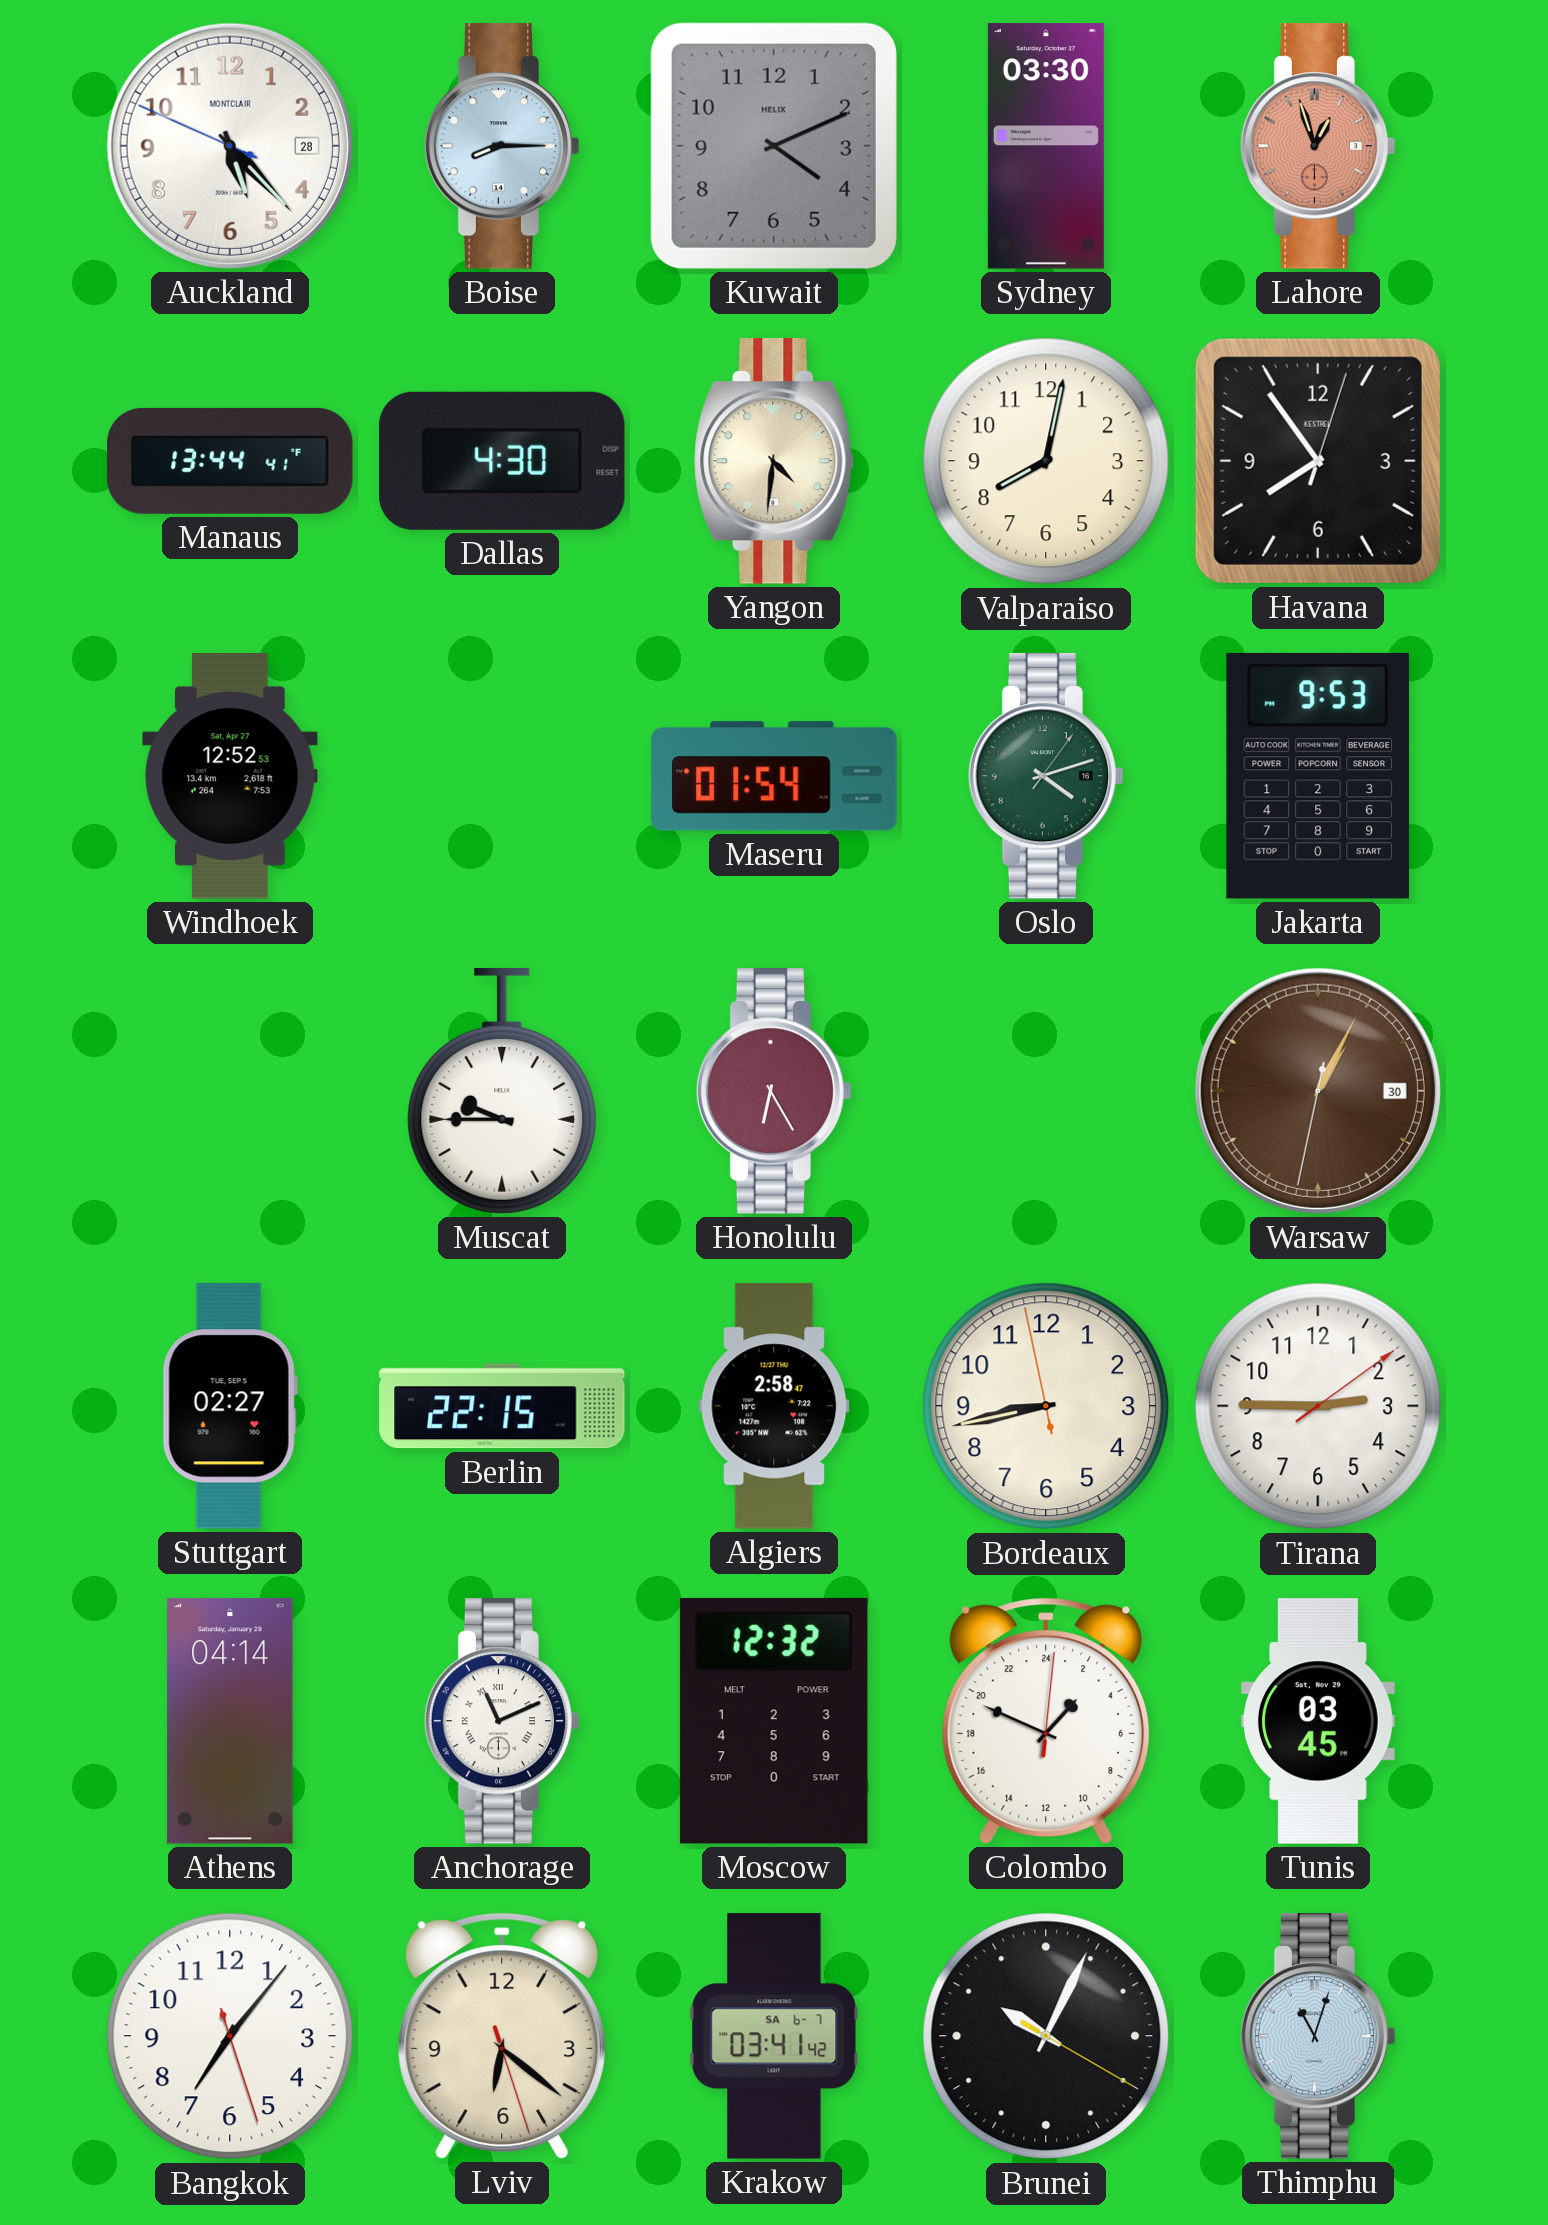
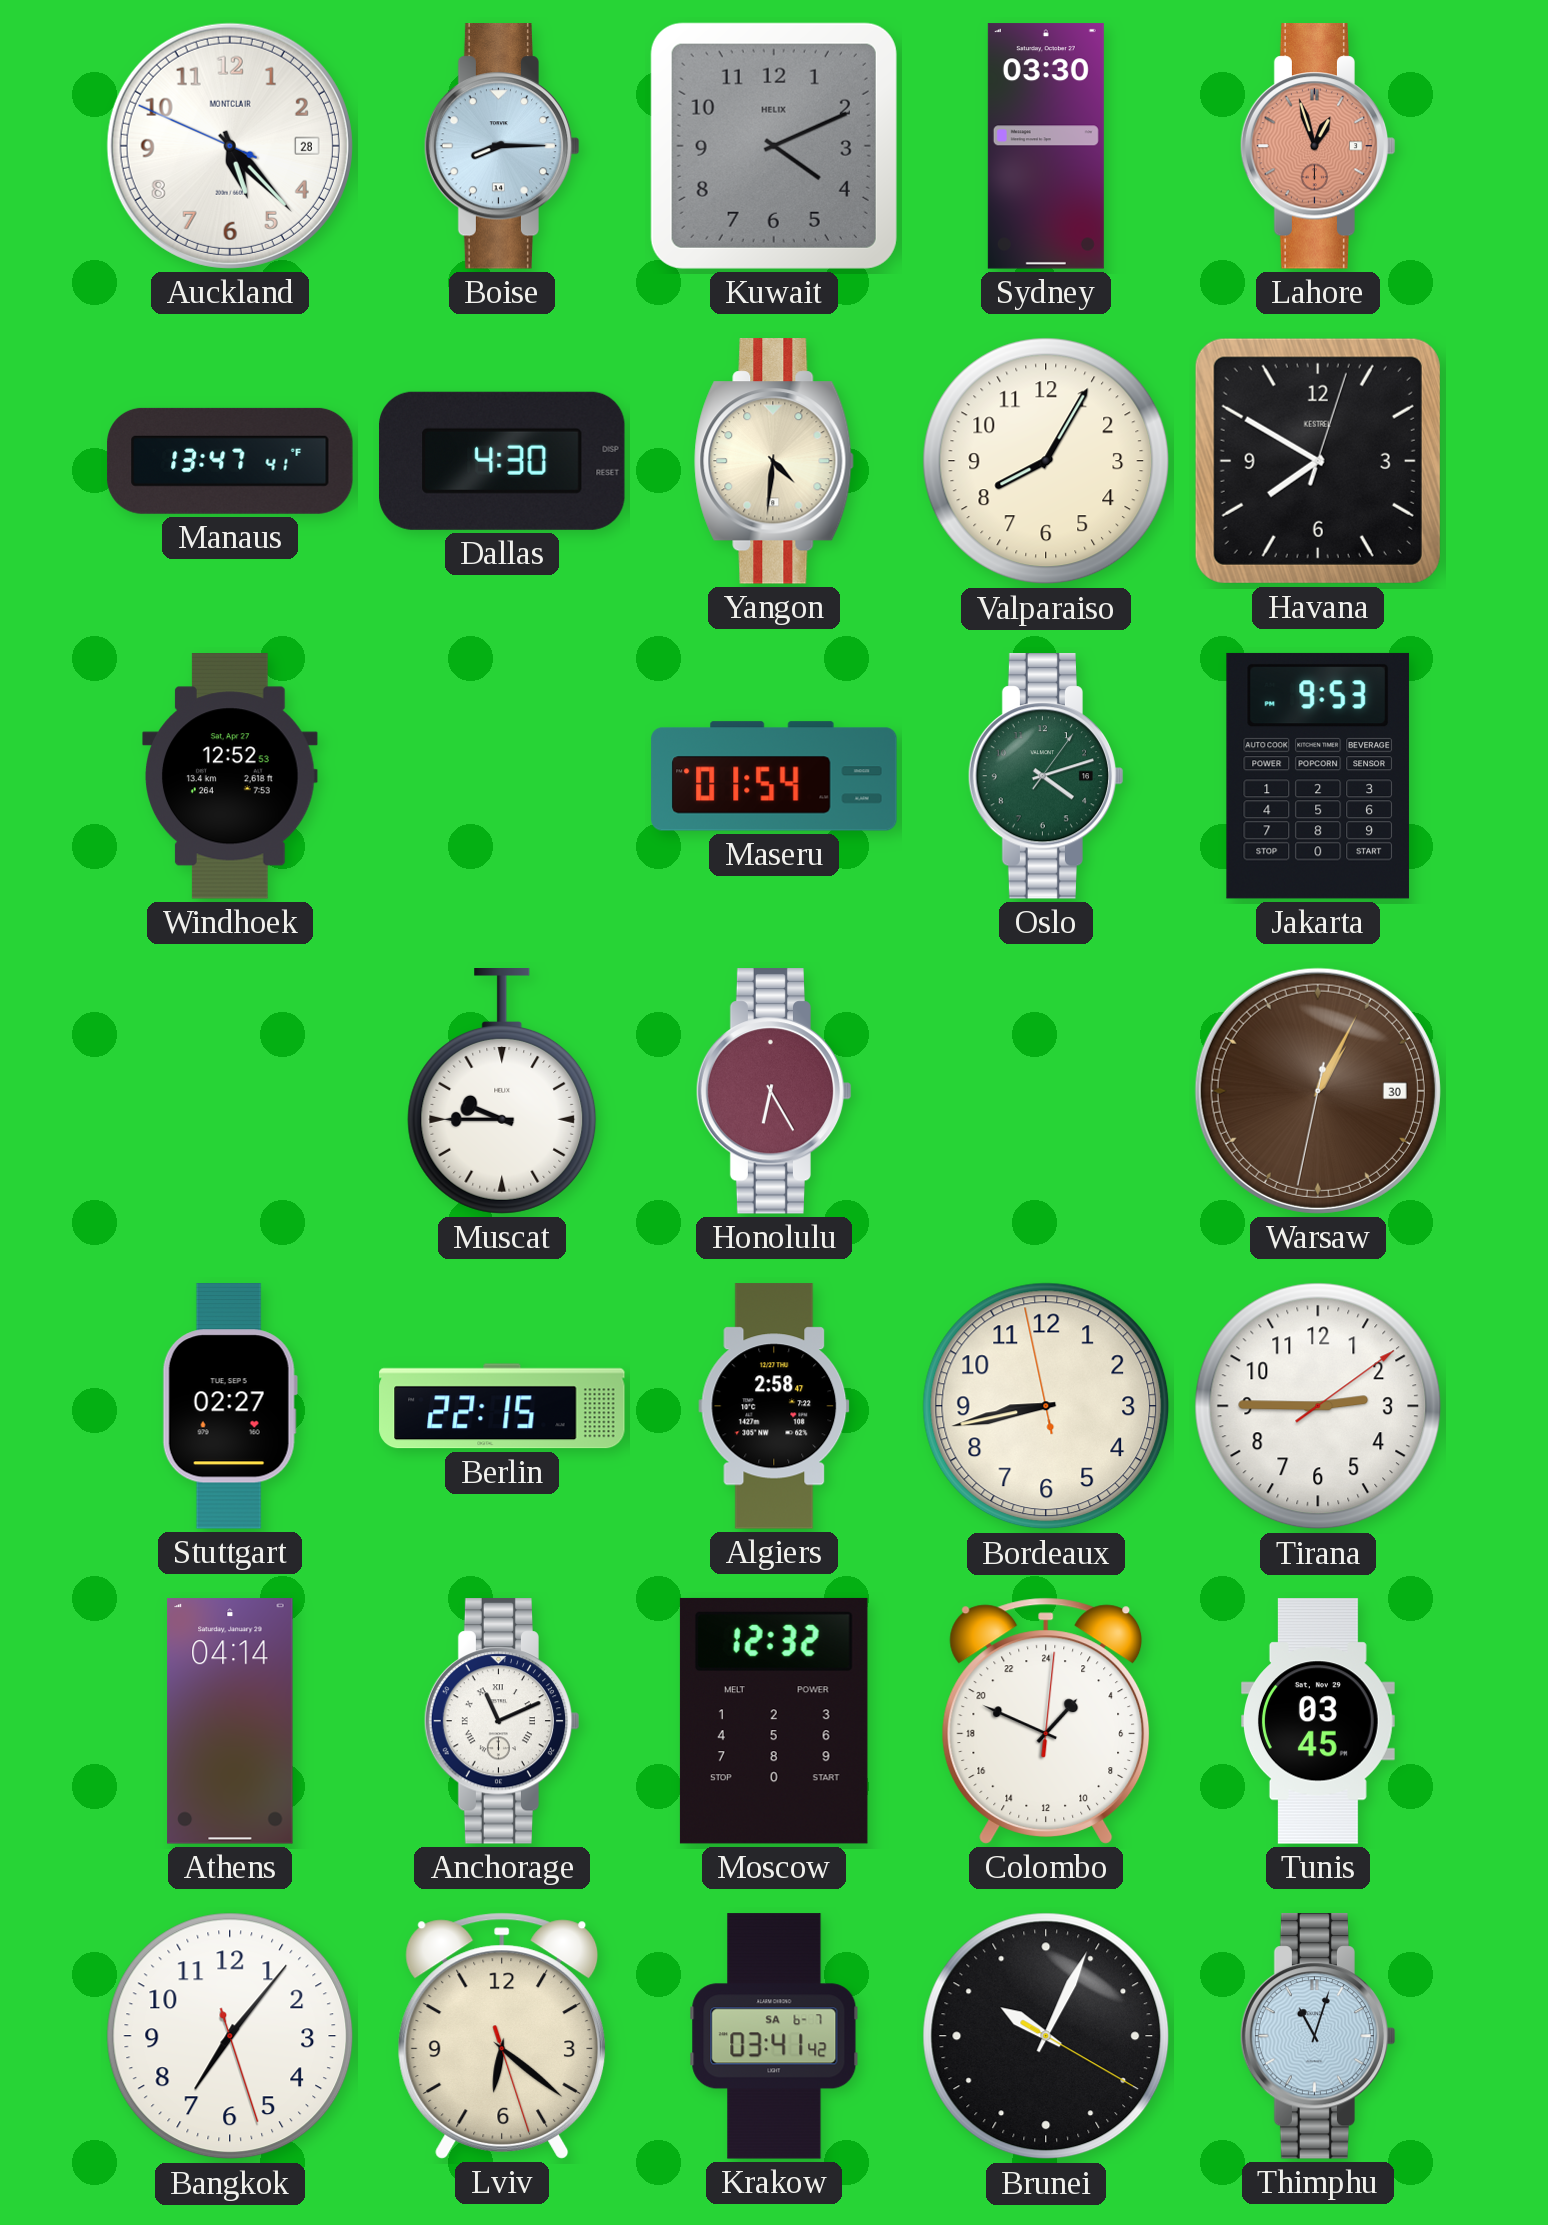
Manaus: 13:44 -> 13:47
Valparaiso: 8:02 -> 8:05
Havana: 7:54 -> 7:50
